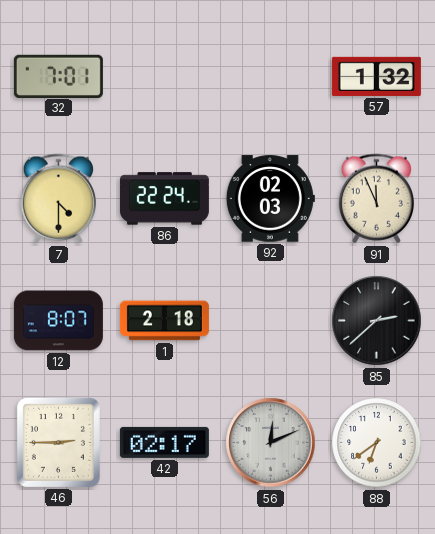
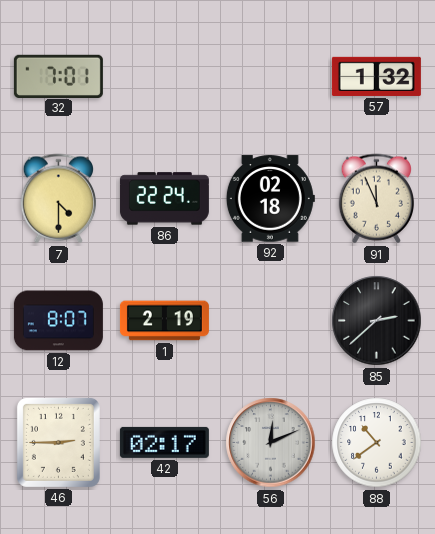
92: 02:03 -> 02:18
1: 2:18 -> 2:19
88: 6:39 -> 10:39
